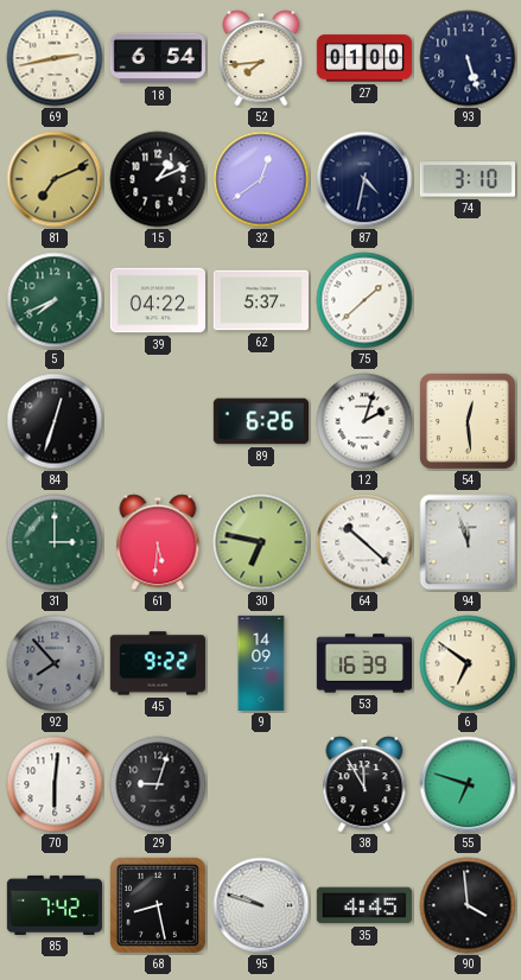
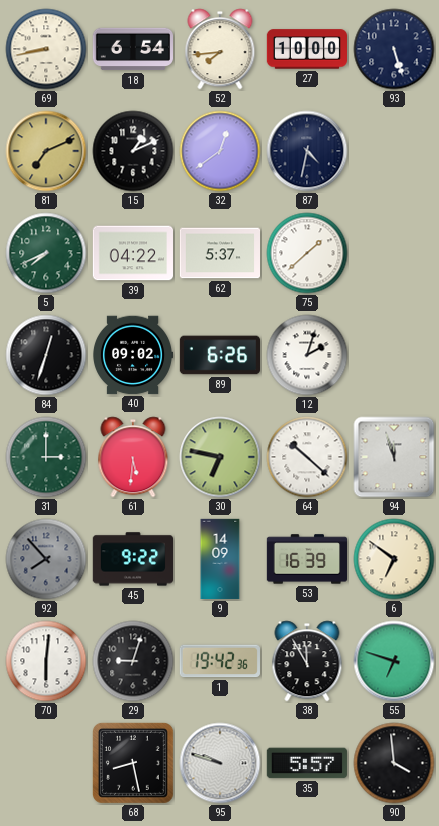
69: 2:43 -> 8:43
27: 01:00 -> 10:00
74: 3:10 -> none
40: none -> 09:02
54: 12:29 -> none
1: none -> 19:42
85: 7:42 -> none
35: 4:45 -> 5:57
